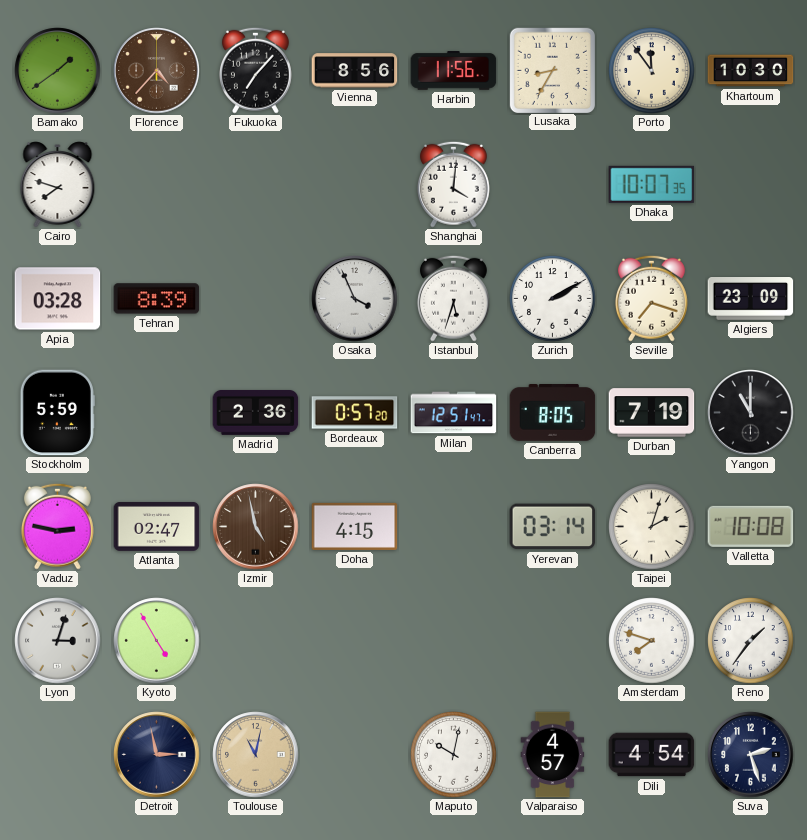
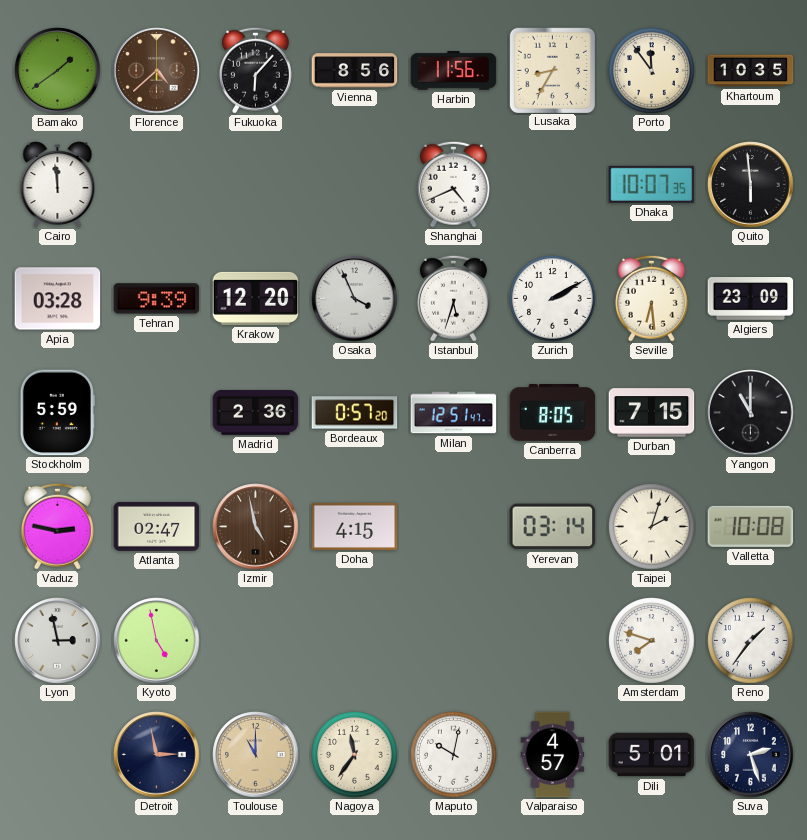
Florence: 4:37 -> 4:38
Fukuoka: 7:07 -> 6:07
Khartoum: 10:30 -> 10:35
Cairo: 7:48 -> 11:59
Shanghai: 4:01 -> 4:41
Quito: none -> 5:59
Tehran: 8:39 -> 9:39
Krakow: none -> 12:20
Seville: 7:18 -> 6:29
Durban: 7:19 -> 7:15
Lyon: 3:03 -> 2:58
Kyoto: 4:55 -> 4:58
Toulouse: 11:02 -> 11:00
Nagoya: none -> 11:36
Dili: 4:54 -> 5:01
